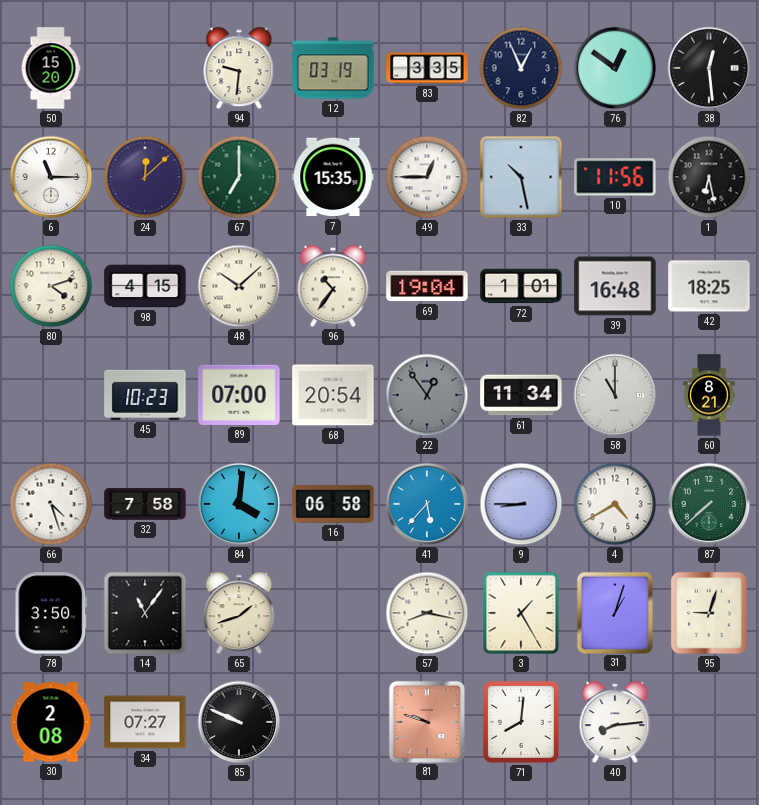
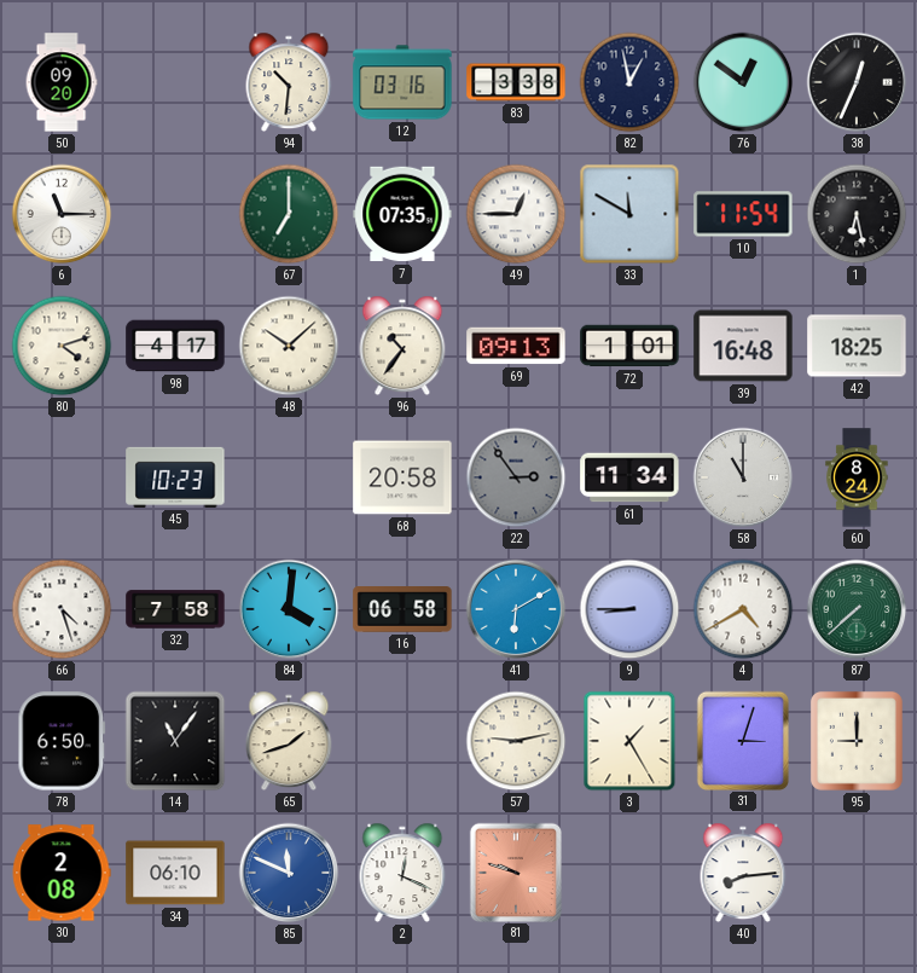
50: 15:20 -> 09:20
94: 9:31 -> 10:31
12: 03:19 -> 03:16
83: 3:35 -> 3:38
82: 12:56 -> 12:58
38: 12:29 -> 12:34
24: 12:08 -> none
7: 15:35 -> 07:35
33: 10:28 -> 11:50
10: 11:56 -> 11:54
98: 4:15 -> 4:17
69: 19:04 -> 09:13
89: 07:00 -> none
68: 20:54 -> 20:58
22: 12:54 -> 2:54
60: 8:21 -> 8:24
41: 5:37 -> 6:10
78: 3:50 -> 6:50
57: 8:17 -> 9:13
31: 1:03 -> 3:03
95: 9:03 -> 9:00
34: 07:27 -> 06:10
85: 9:49 -> 11:49
85 dial: black -> blue
2: none -> 12:19
71: 8:01 -> none
